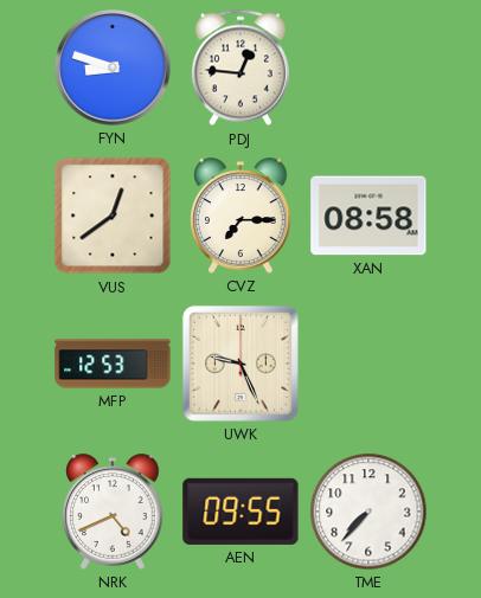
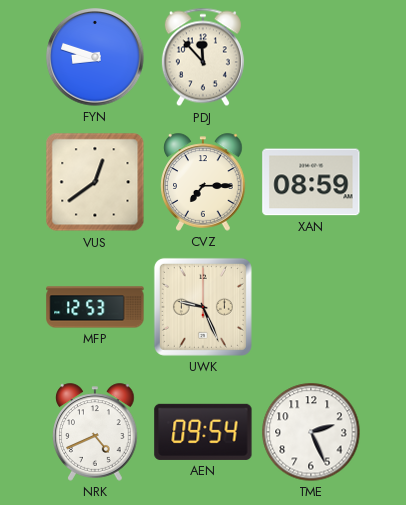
PDJ: 12:46 -> 11:53
XAN: 08:58 -> 08:59
AEN: 09:55 -> 09:54
TME: 7:37 -> 2:26
